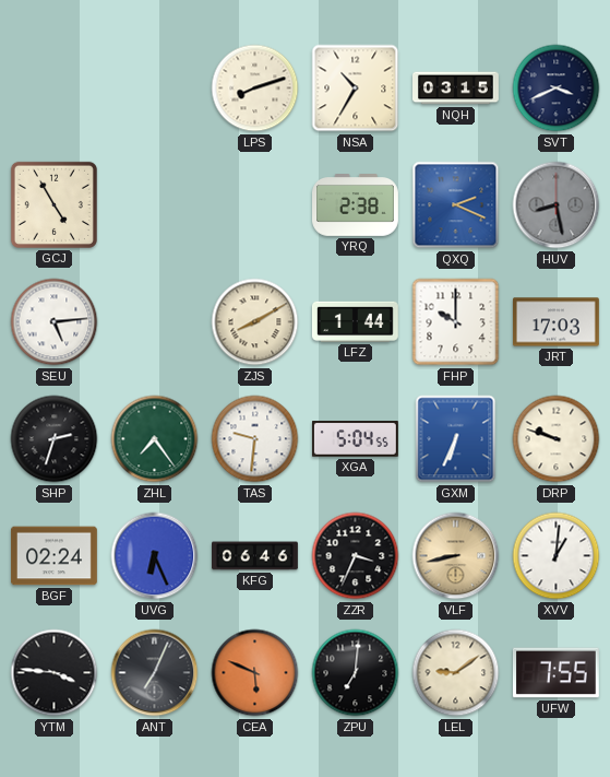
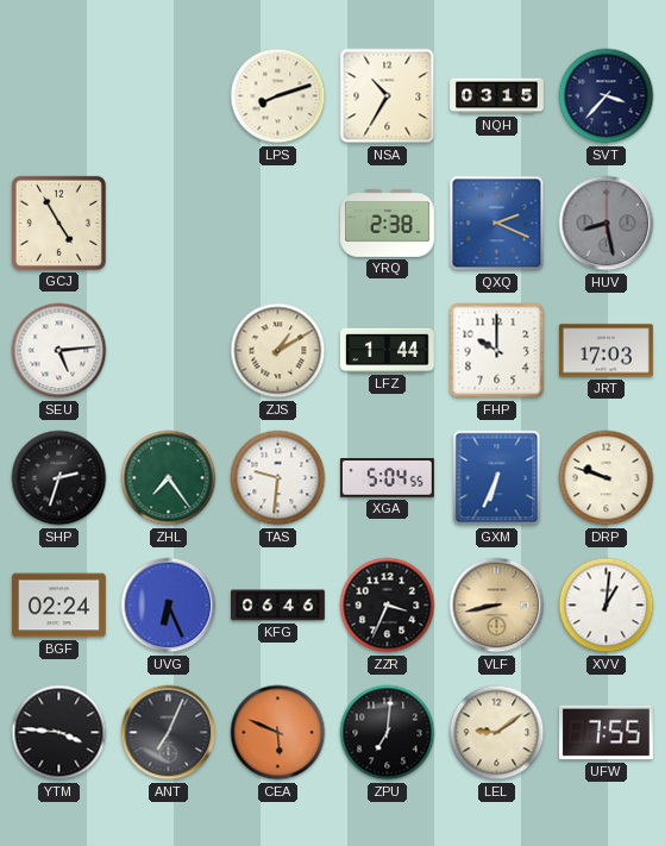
SVT: 3:41 -> 3:37
ZJS: 8:10 -> 1:10
